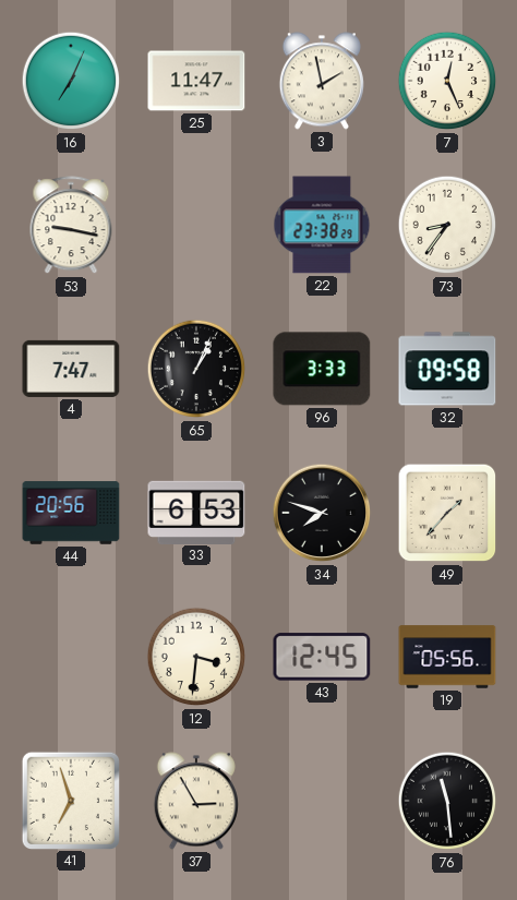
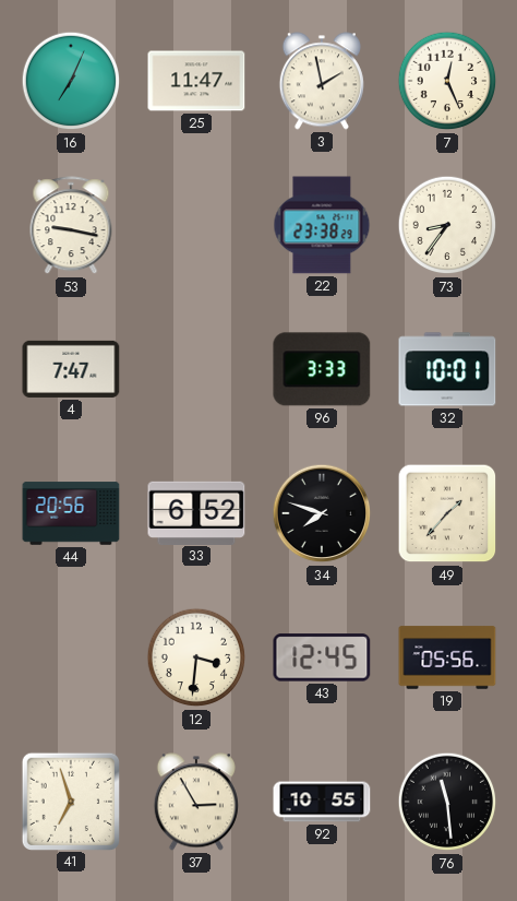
65: 1:04 -> none
32: 09:58 -> 10:01
33: 6:53 -> 6:52
92: none -> 10:55
